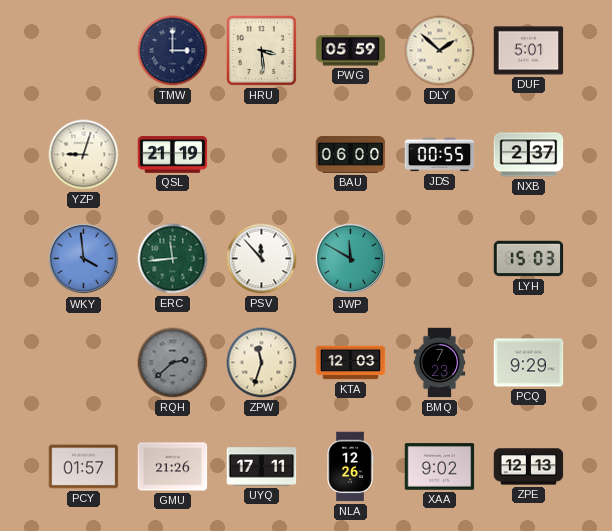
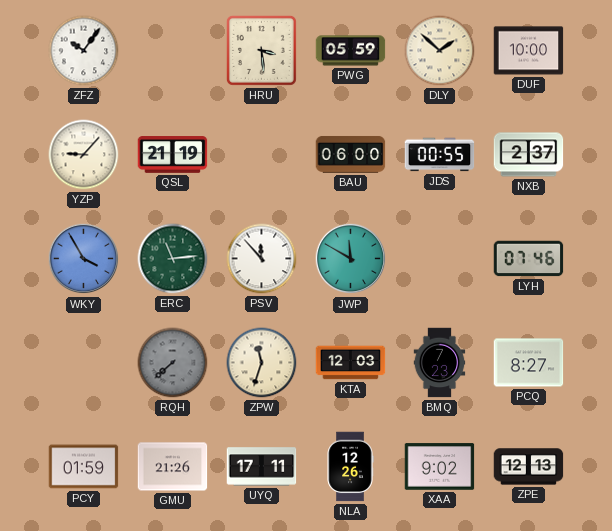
ZFZ: none -> 10:06
TMW: 3:00 -> none
DUF: 5:01 -> 10:00
YZP: 9:03 -> 9:07
WKY: 3:59 -> 3:55
ERC: 11:44 -> 11:14
LYH: 15:03 -> 07:46
RQH: 2:38 -> 7:38
PCQ: 9:29 -> 8:27
PCY: 01:57 -> 01:59
